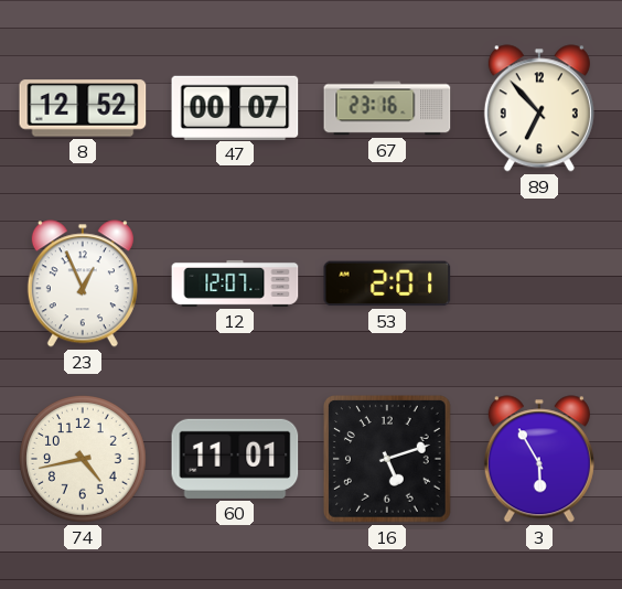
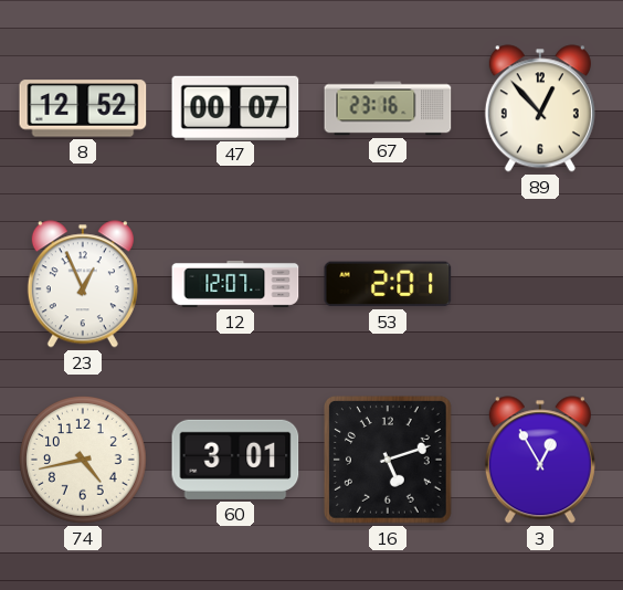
89: 6:53 -> 12:53
60: 11:01 -> 3:01
3: 5:55 -> 12:55
